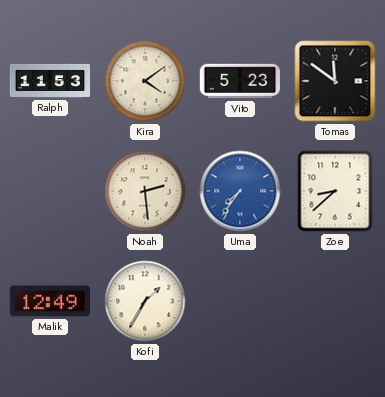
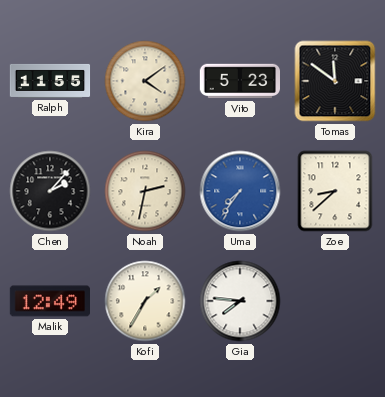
Ralph: 11:53 -> 11:55
Chen: none -> 2:07
Noah: 2:29 -> 2:32
Gia: none -> 7:46
